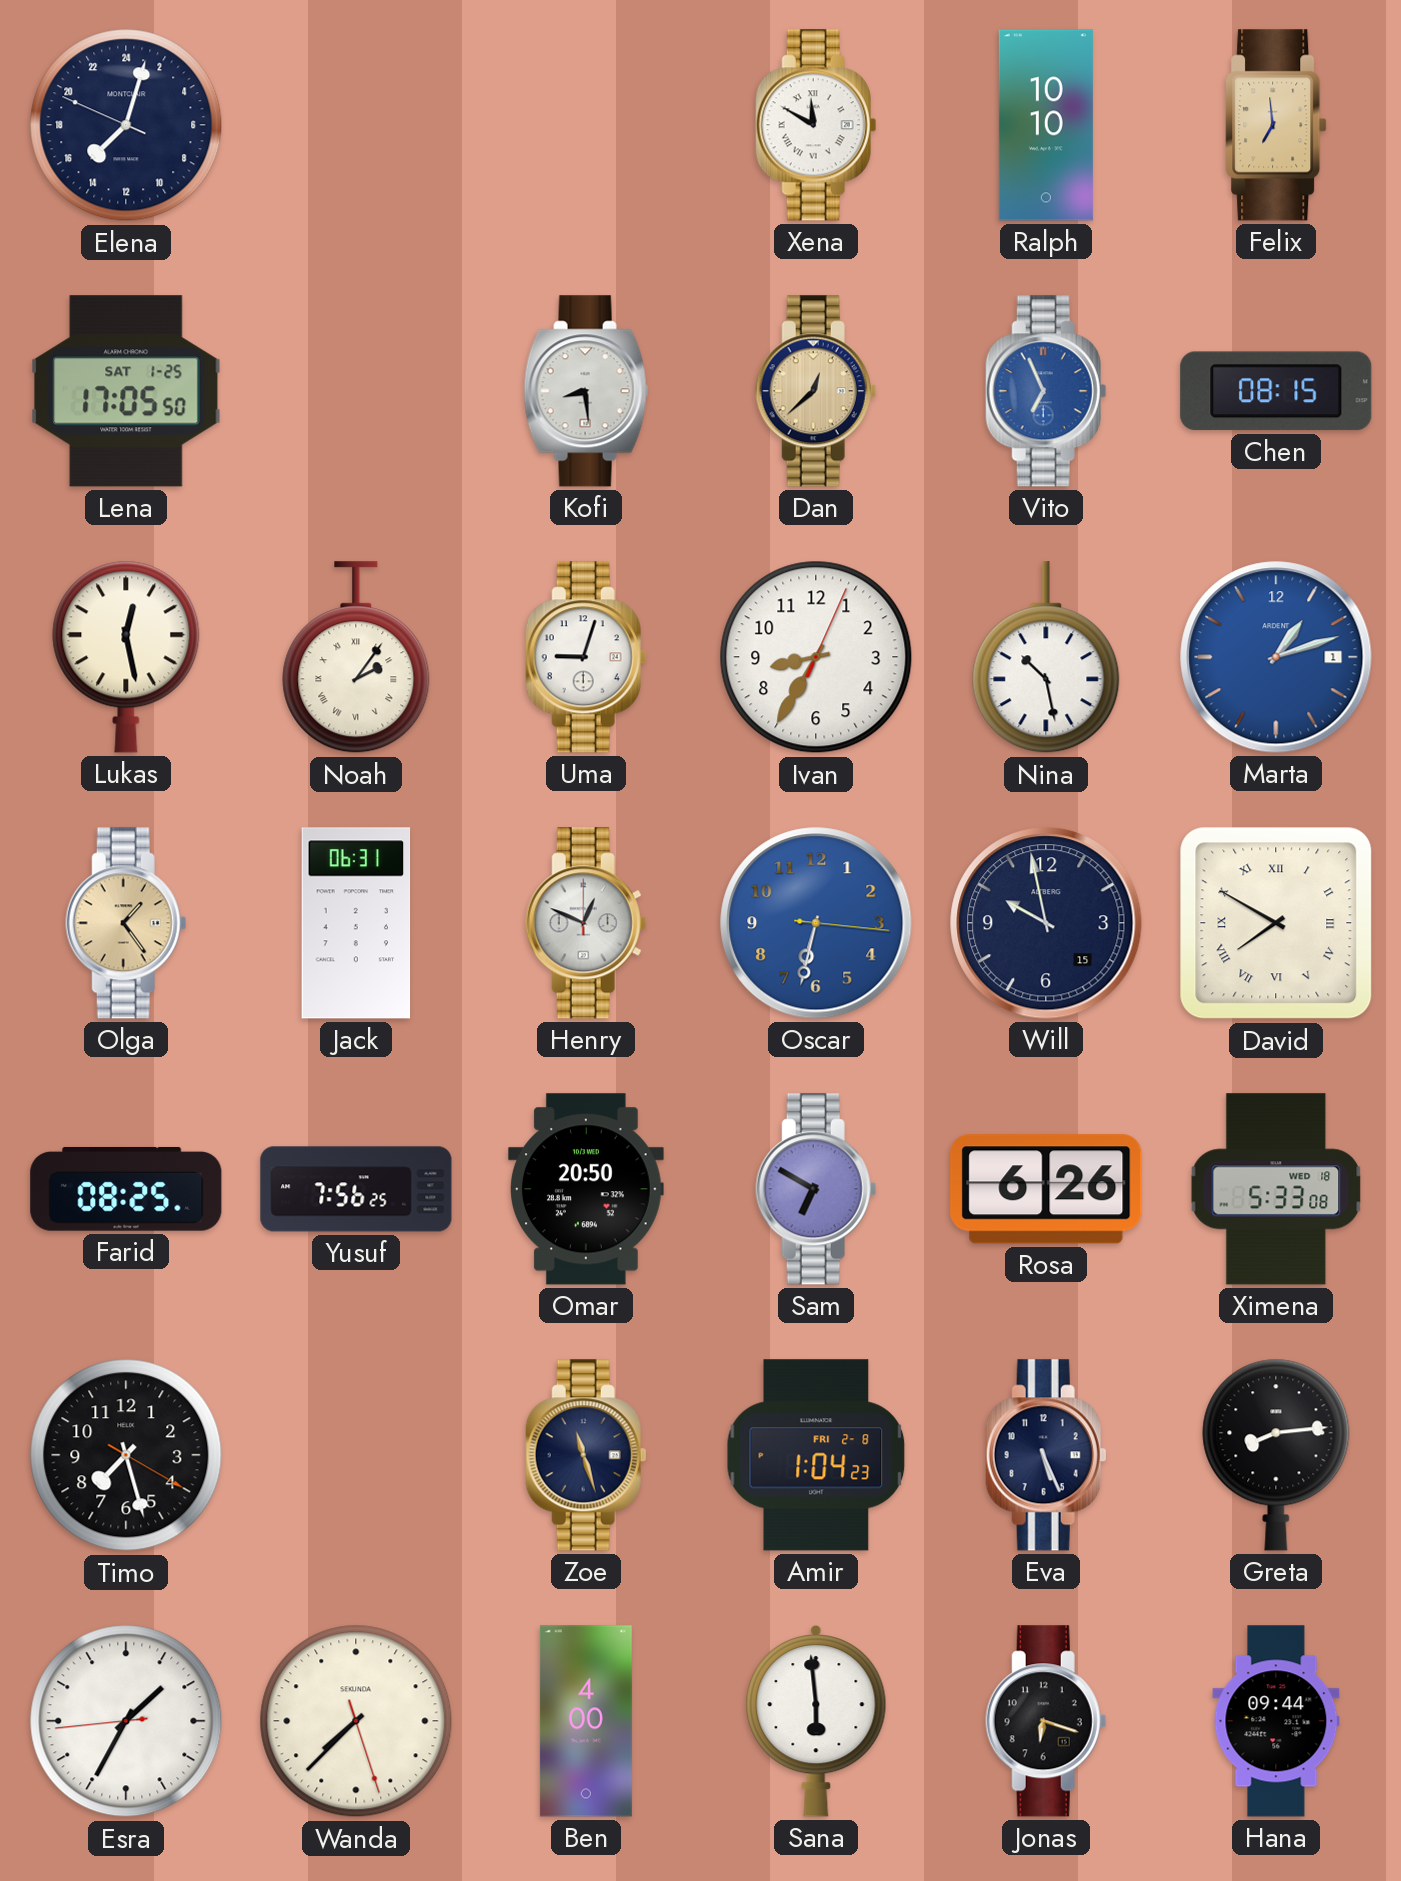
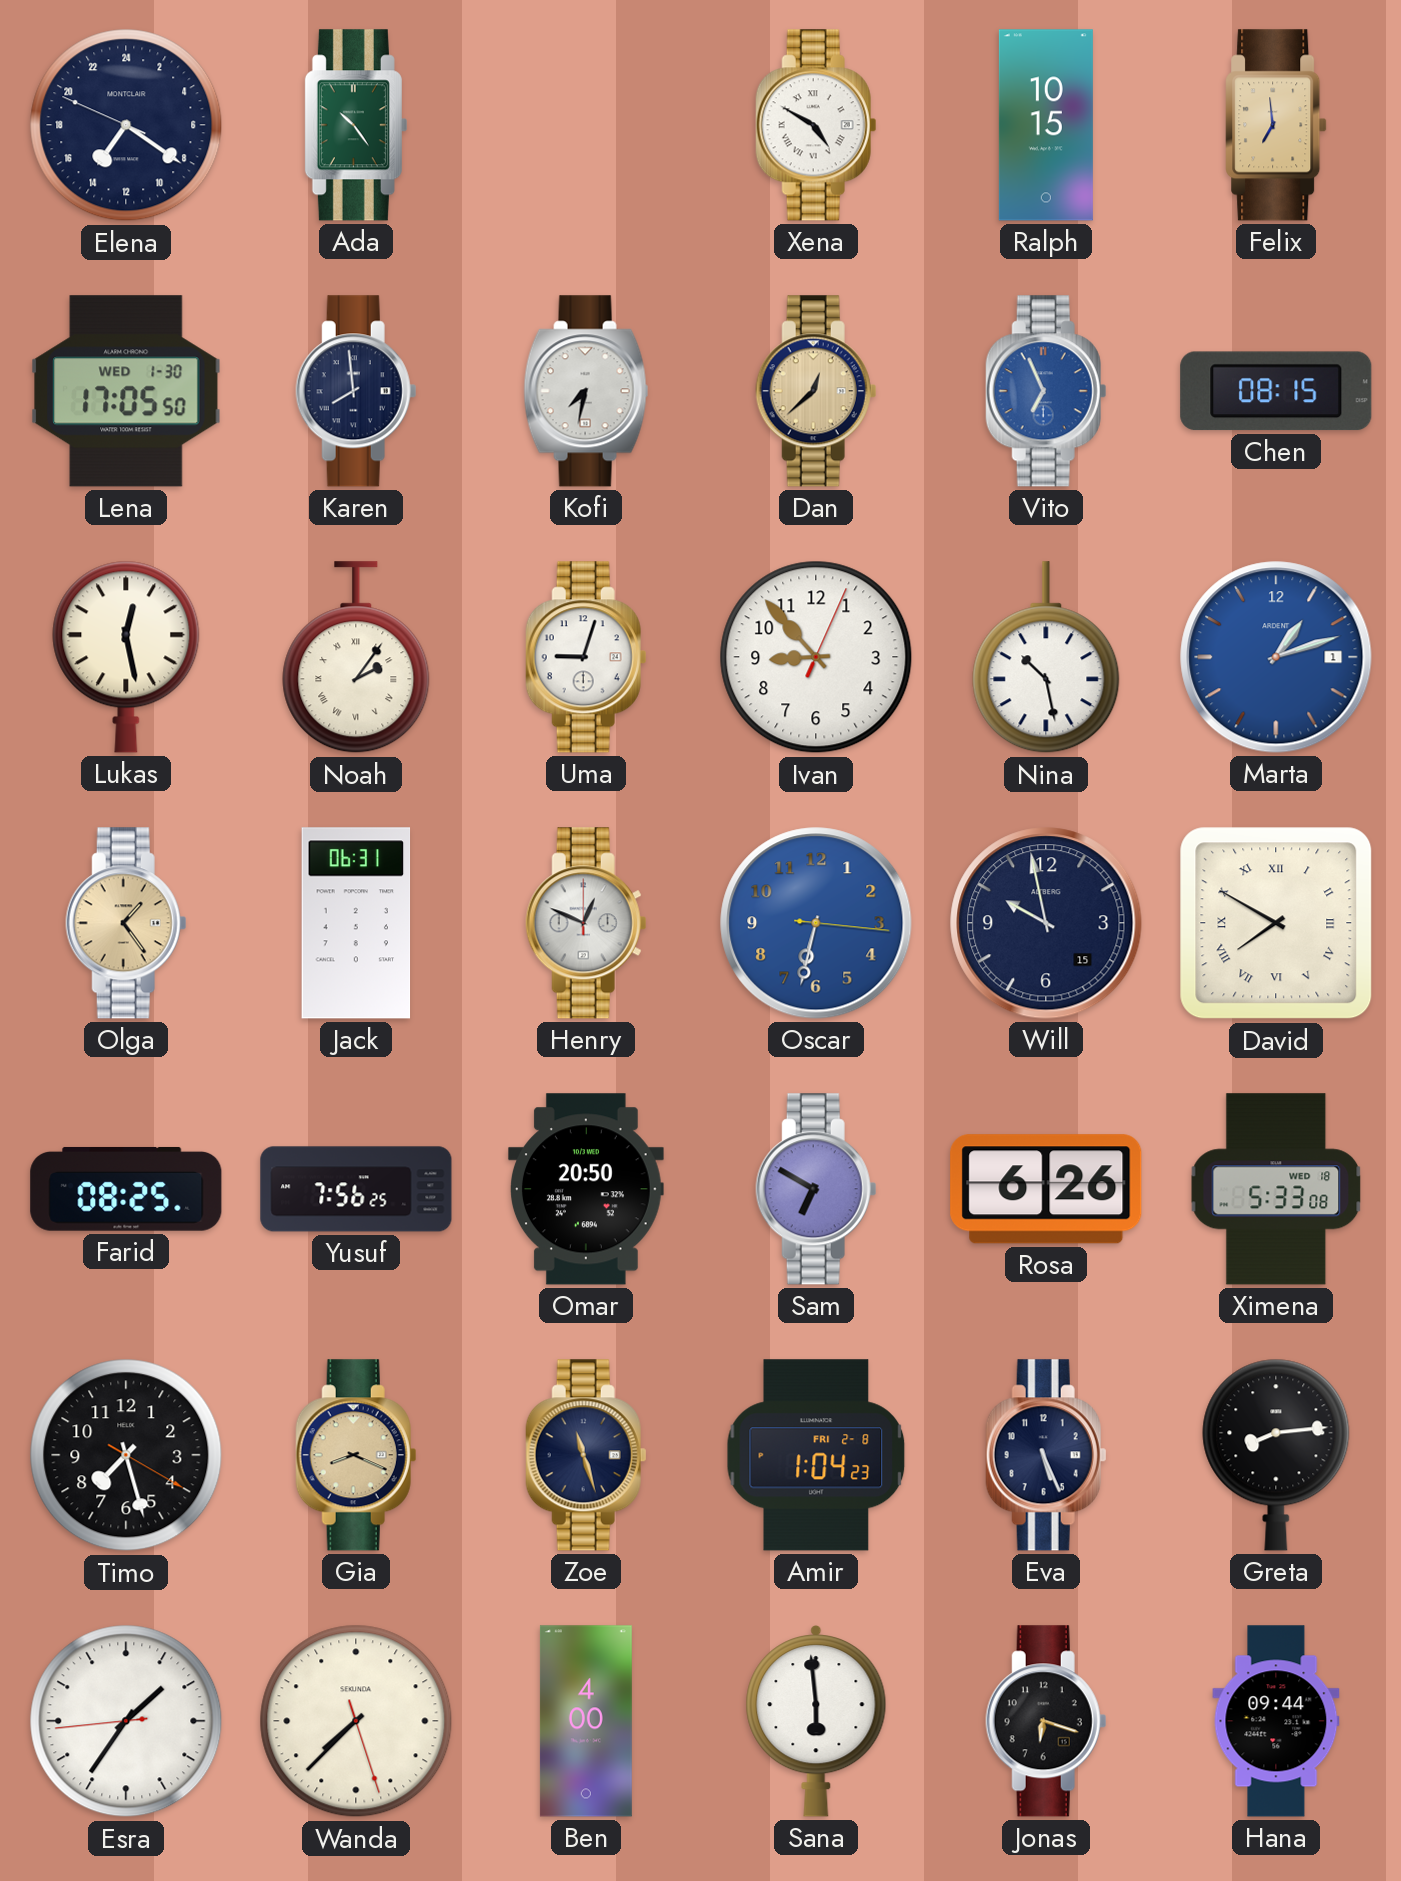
Elena: 15:02 -> 14:20
Ada: none -> 10:24
Xena: 11:50 -> 4:50
Ralph: 10:10 -> 10:15
Lena date: SAT 1-25 -> WED 1-30
Karen: none -> 7:59
Kofi: 8:29 -> 7:32
Ivan: 8:35 -> 8:53
Gia: none -> 8:19
Esra: 1:34 -> 1:35
